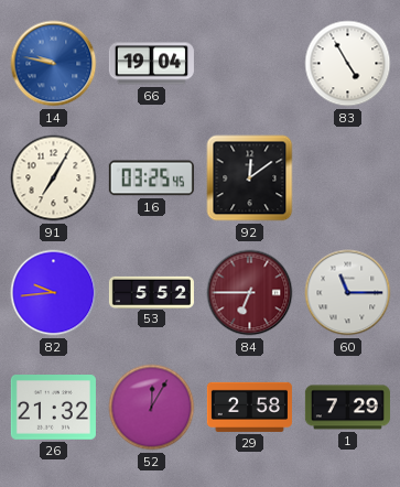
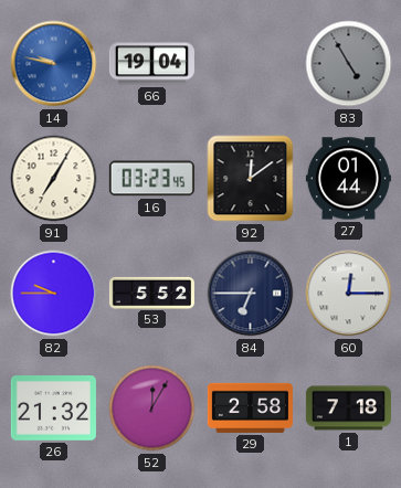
83 dial: white -> grey
16: 03:25 -> 03:23
27: none -> 01:44
82: 9:44 -> 9:45
84 dial: burgundy -> navy
60: 11:15 -> 12:15
1: 7:29 -> 7:18
